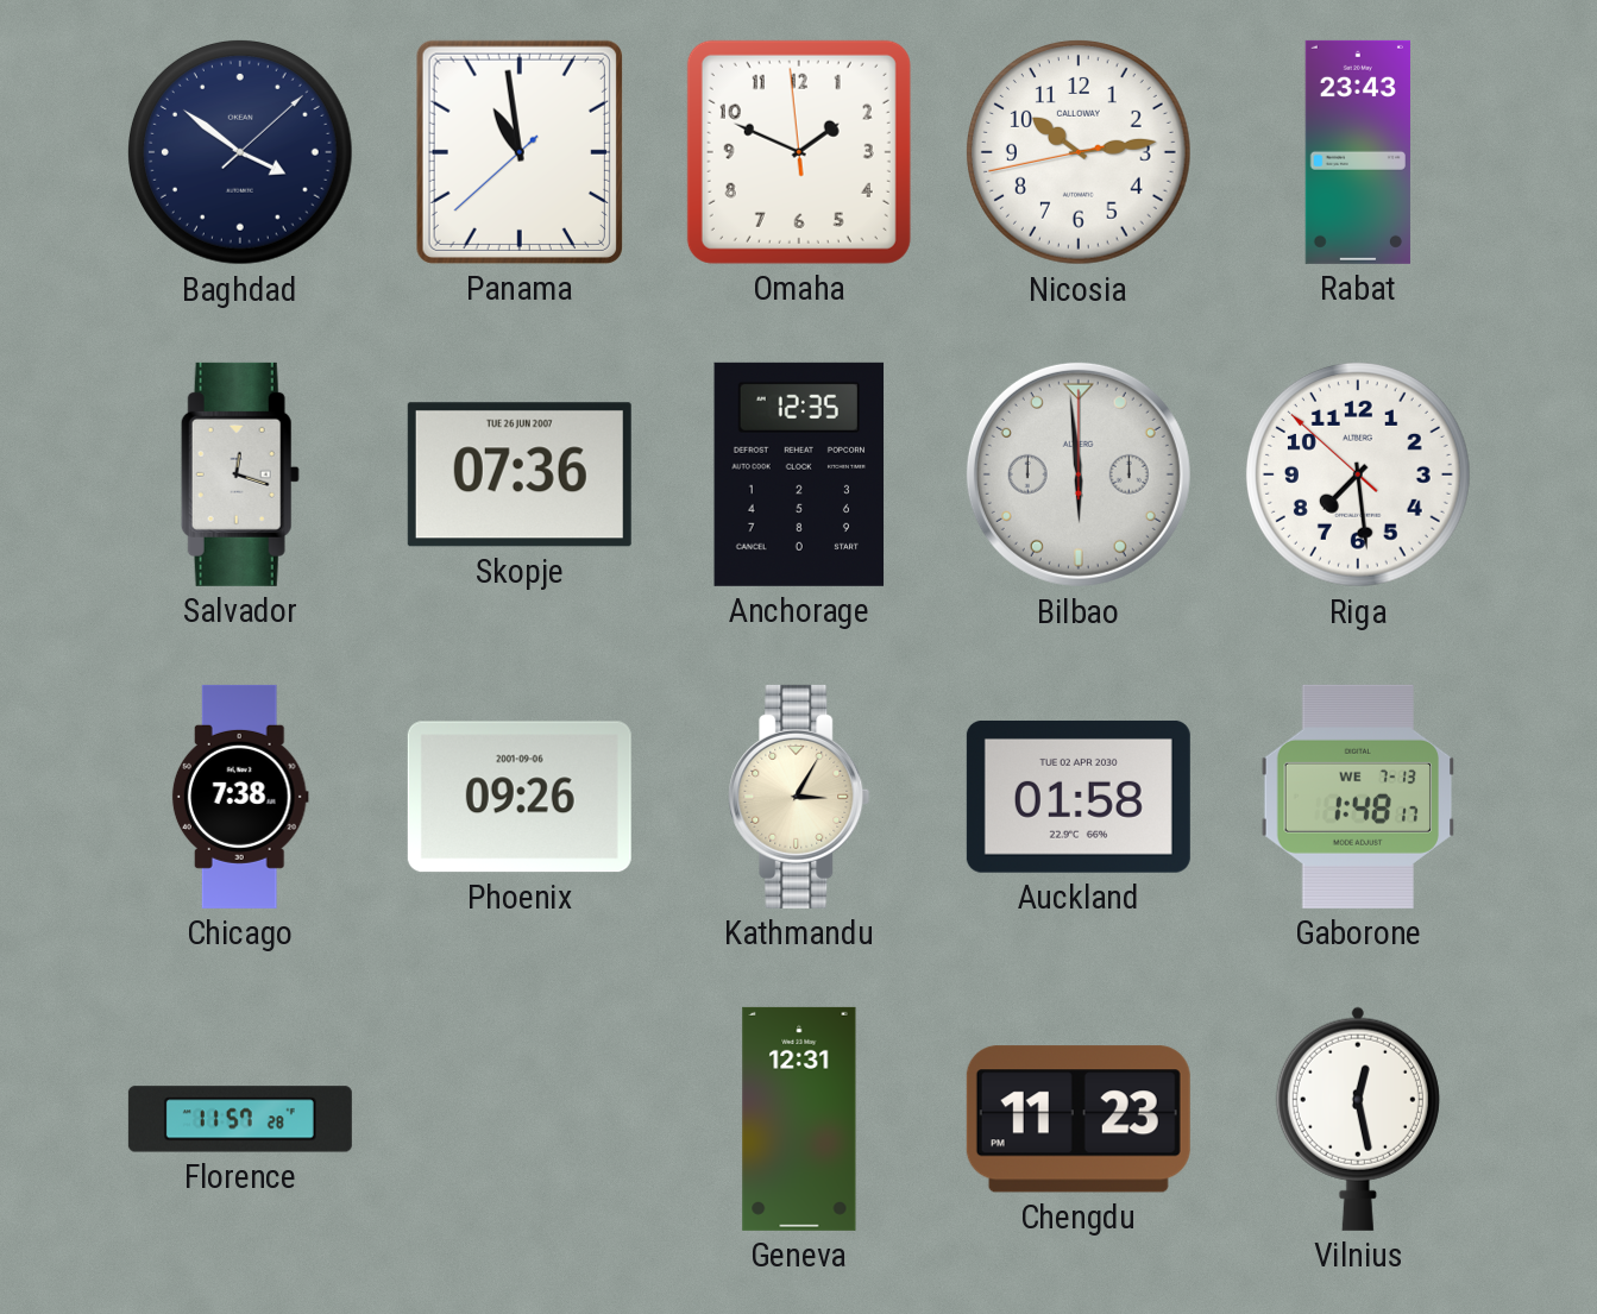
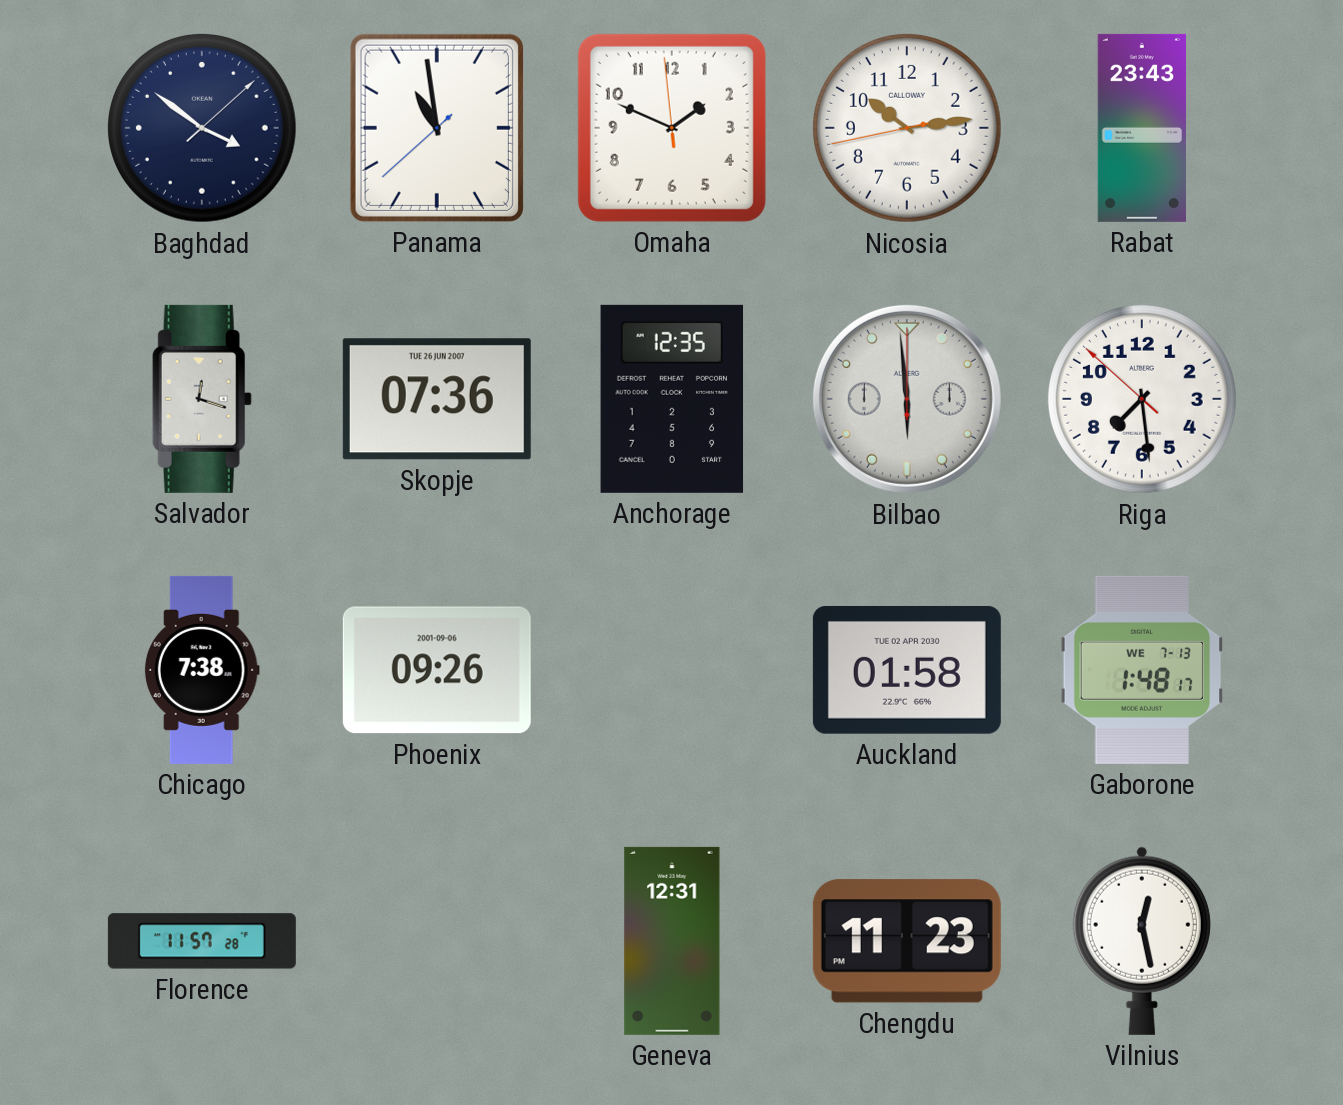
Kathmandu: 3:05 -> none
